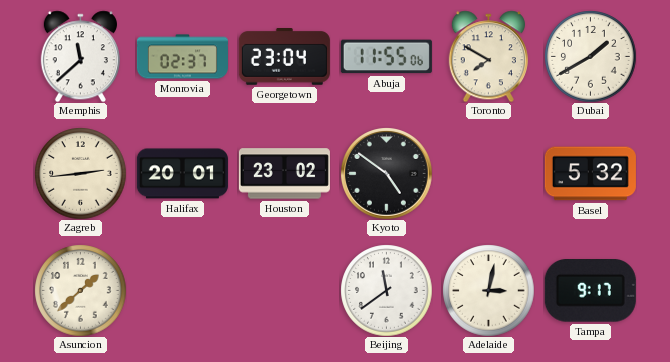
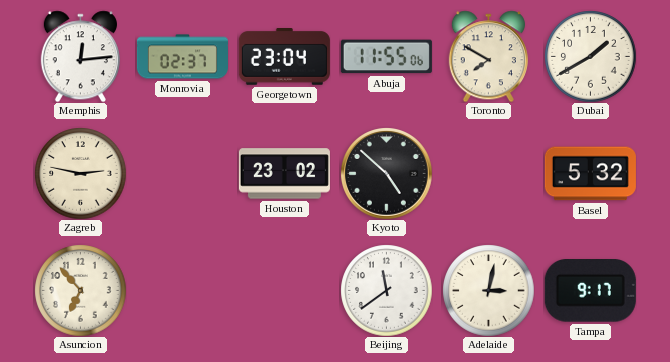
Memphis: 11:38 -> 12:14
Zagreb: 2:44 -> 2:47
Halifax: 20:01 -> none
Kyoto: 4:51 -> 4:52
Asuncion: 1:38 -> 6:53
